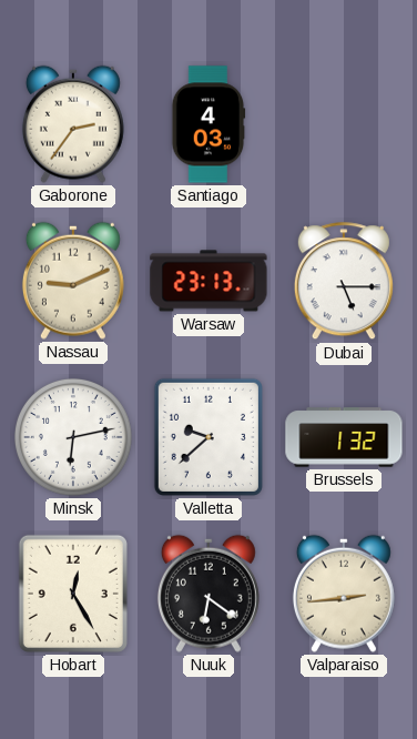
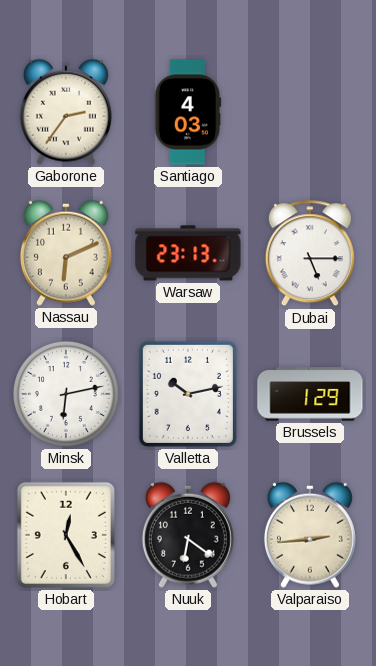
Nassau: 9:11 -> 6:11
Valletta: 9:38 -> 10:13
Brussels: 1:32 -> 1:29
